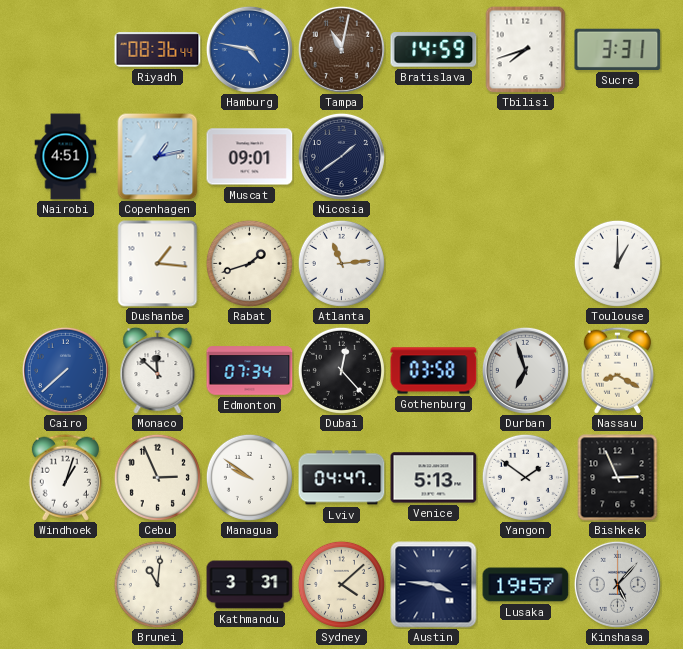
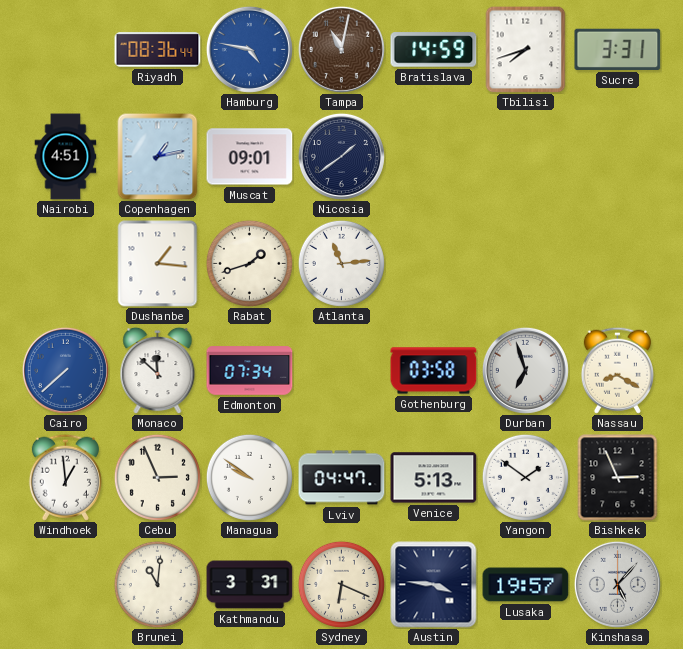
Toulouse: 1:00 -> none
Dubai: 12:23 -> none
Windhoek: 1:03 -> 12:59
Sydney: 4:08 -> 6:19
